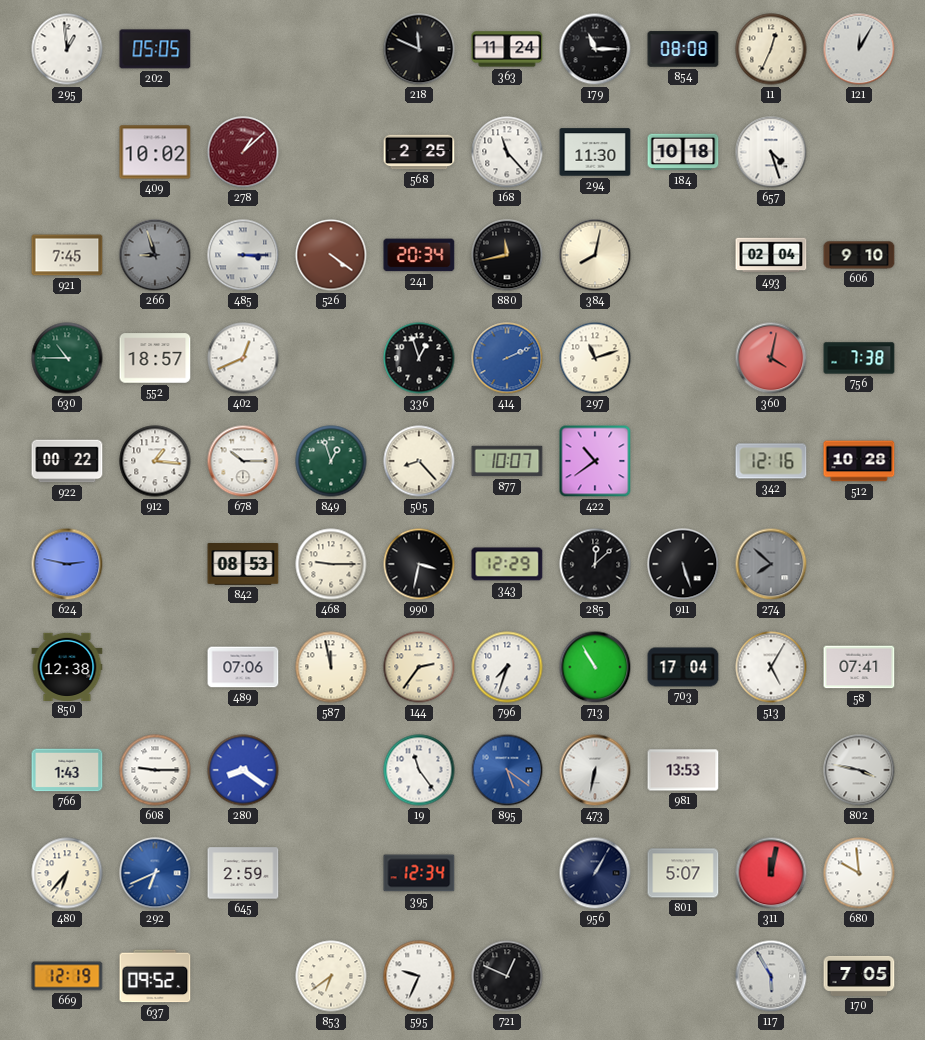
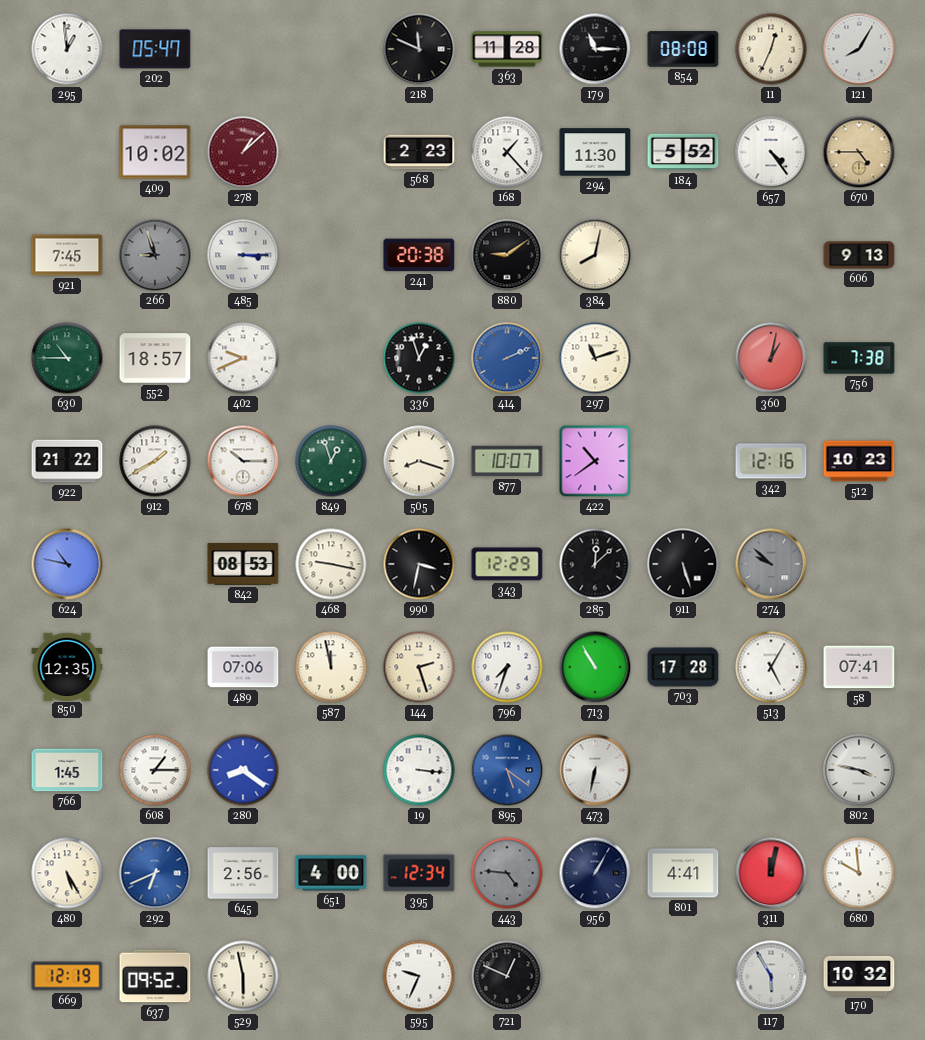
202: 05:05 -> 05:47
363: 11:24 -> 11:28
121: 12:05 -> 8:05
568: 2:25 -> 2:23
168: 11:23 -> 1:23
184: 10:18 -> 5:52
657: 4:27 -> 4:24
670: none -> 4:45
526: 4:21 -> none
241: 20:34 -> 20:38
880: 11:43 -> 9:09
493: 02:04 -> none
606: 9:10 -> 9:13
402: 12:41 -> 9:41
360: 4:02 -> 1:02
922: 00:22 -> 21:22
912: 1:16 -> 1:40
505: 8:23 -> 8:18
512: 10:28 -> 10:23
624: 2:47 -> 10:47
468: 9:15 -> 9:17
274: 7:52 -> 9:52
850: 12:38 -> 12:35
144: 2:36 -> 2:27
703: 17:04 -> 17:28
766: 1:43 -> 1:45
608: 9:15 -> 1:15
19: 11:24 -> 3:16
981: 13:53 -> none
480: 6:37 -> 5:25
645: 2:59 -> 2:56
651: none -> 4:00
443: none -> 4:46
801: 5:07 -> 4:41
529: none -> 5:58
853: 6:39 -> none
170: 7:05 -> 10:32
